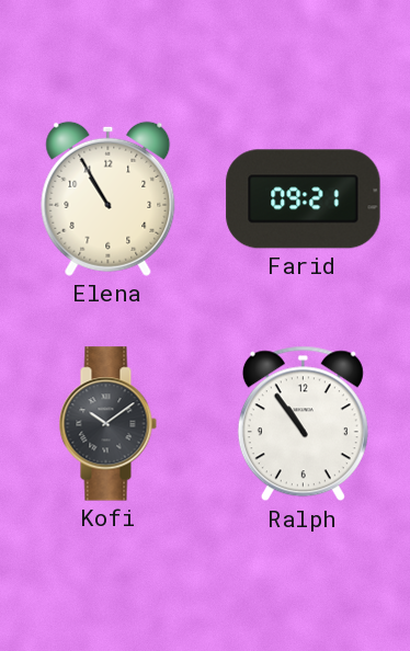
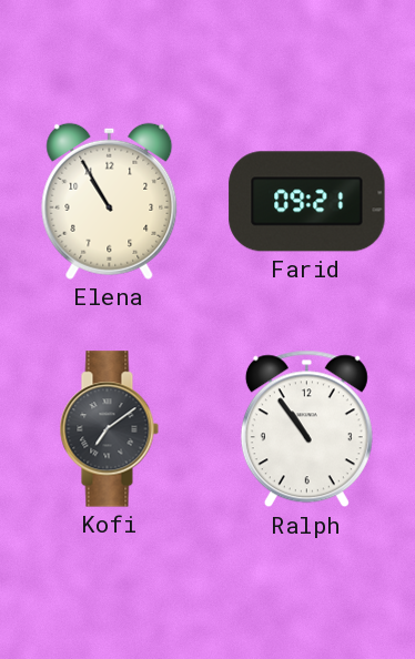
Kofi: 10:09 -> 7:09
